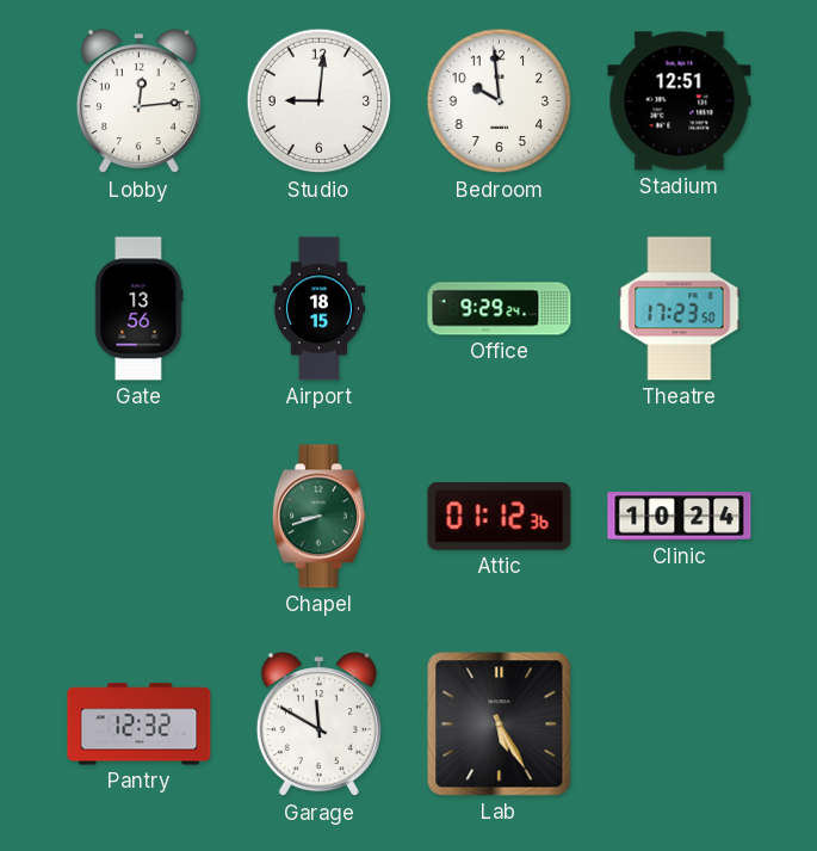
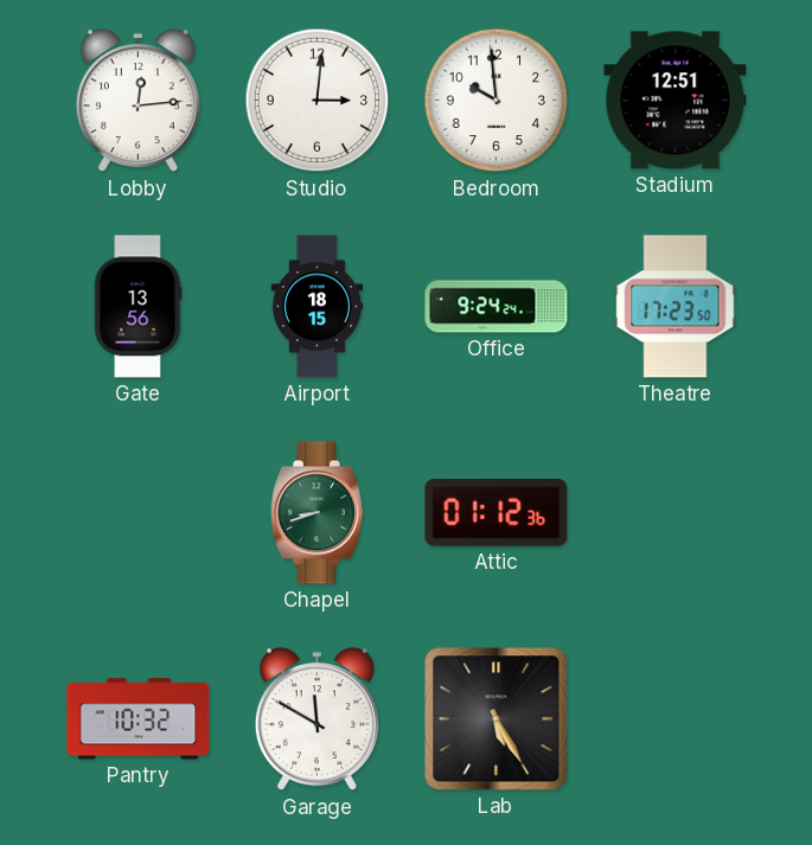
Studio: 9:01 -> 3:01
Office: 9:29 -> 9:24
Clinic: 10:24 -> none
Pantry: 12:32 -> 10:32
